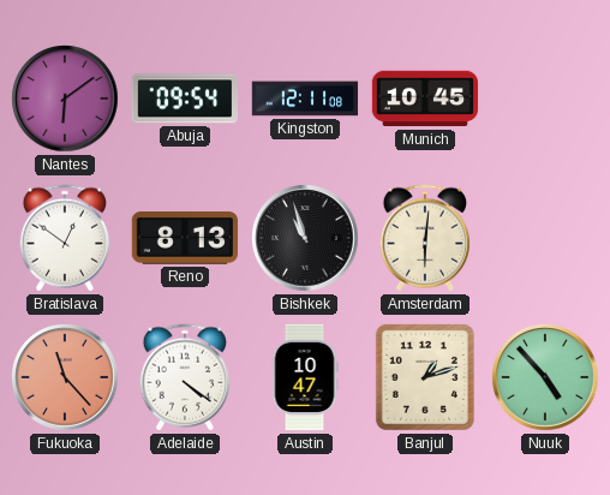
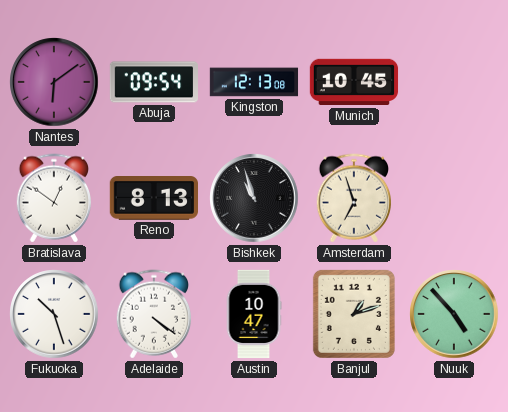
Kingston: 12:11 -> 12:13
Amsterdam: 6:01 -> 6:57
Fukuoka: 11:23 -> 10:27
Fukuoka dial: salmon -> white
